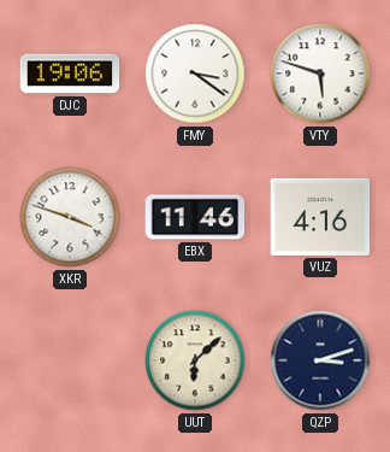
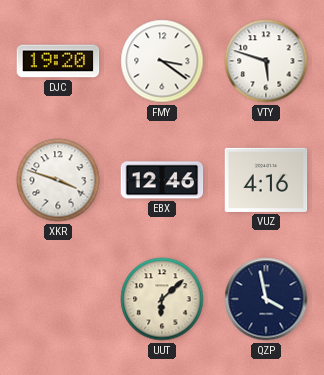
DJC: 19:06 -> 19:20
EBX: 11:46 -> 12:46
QZP: 3:12 -> 3:58
